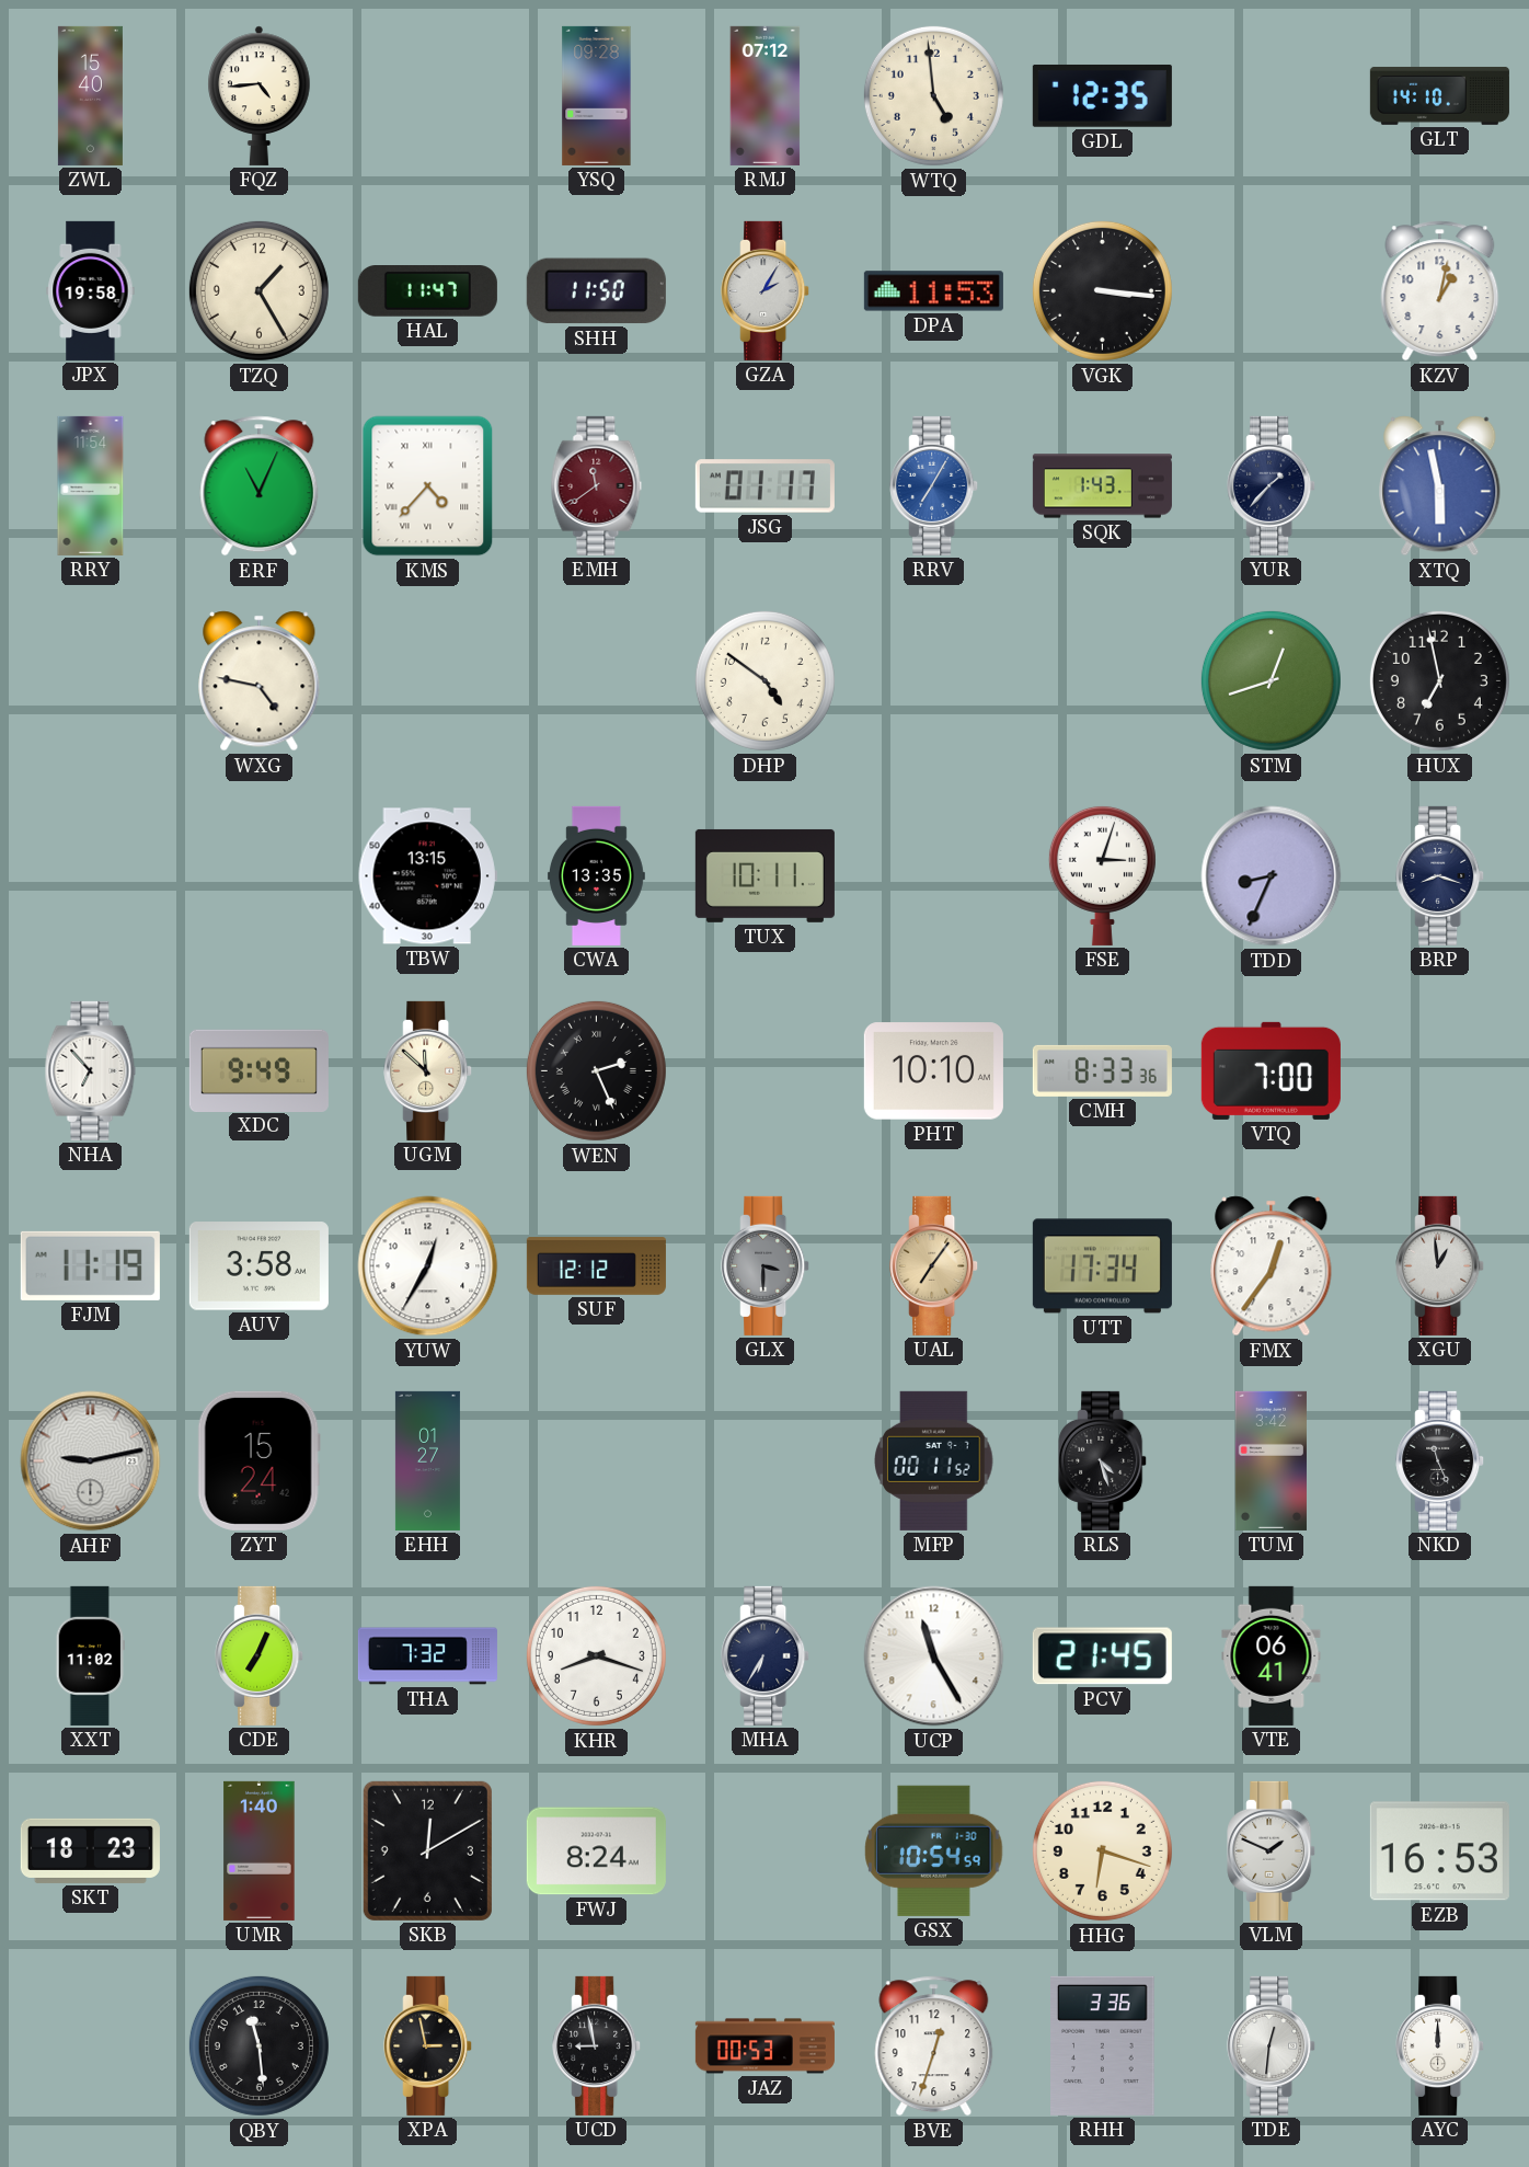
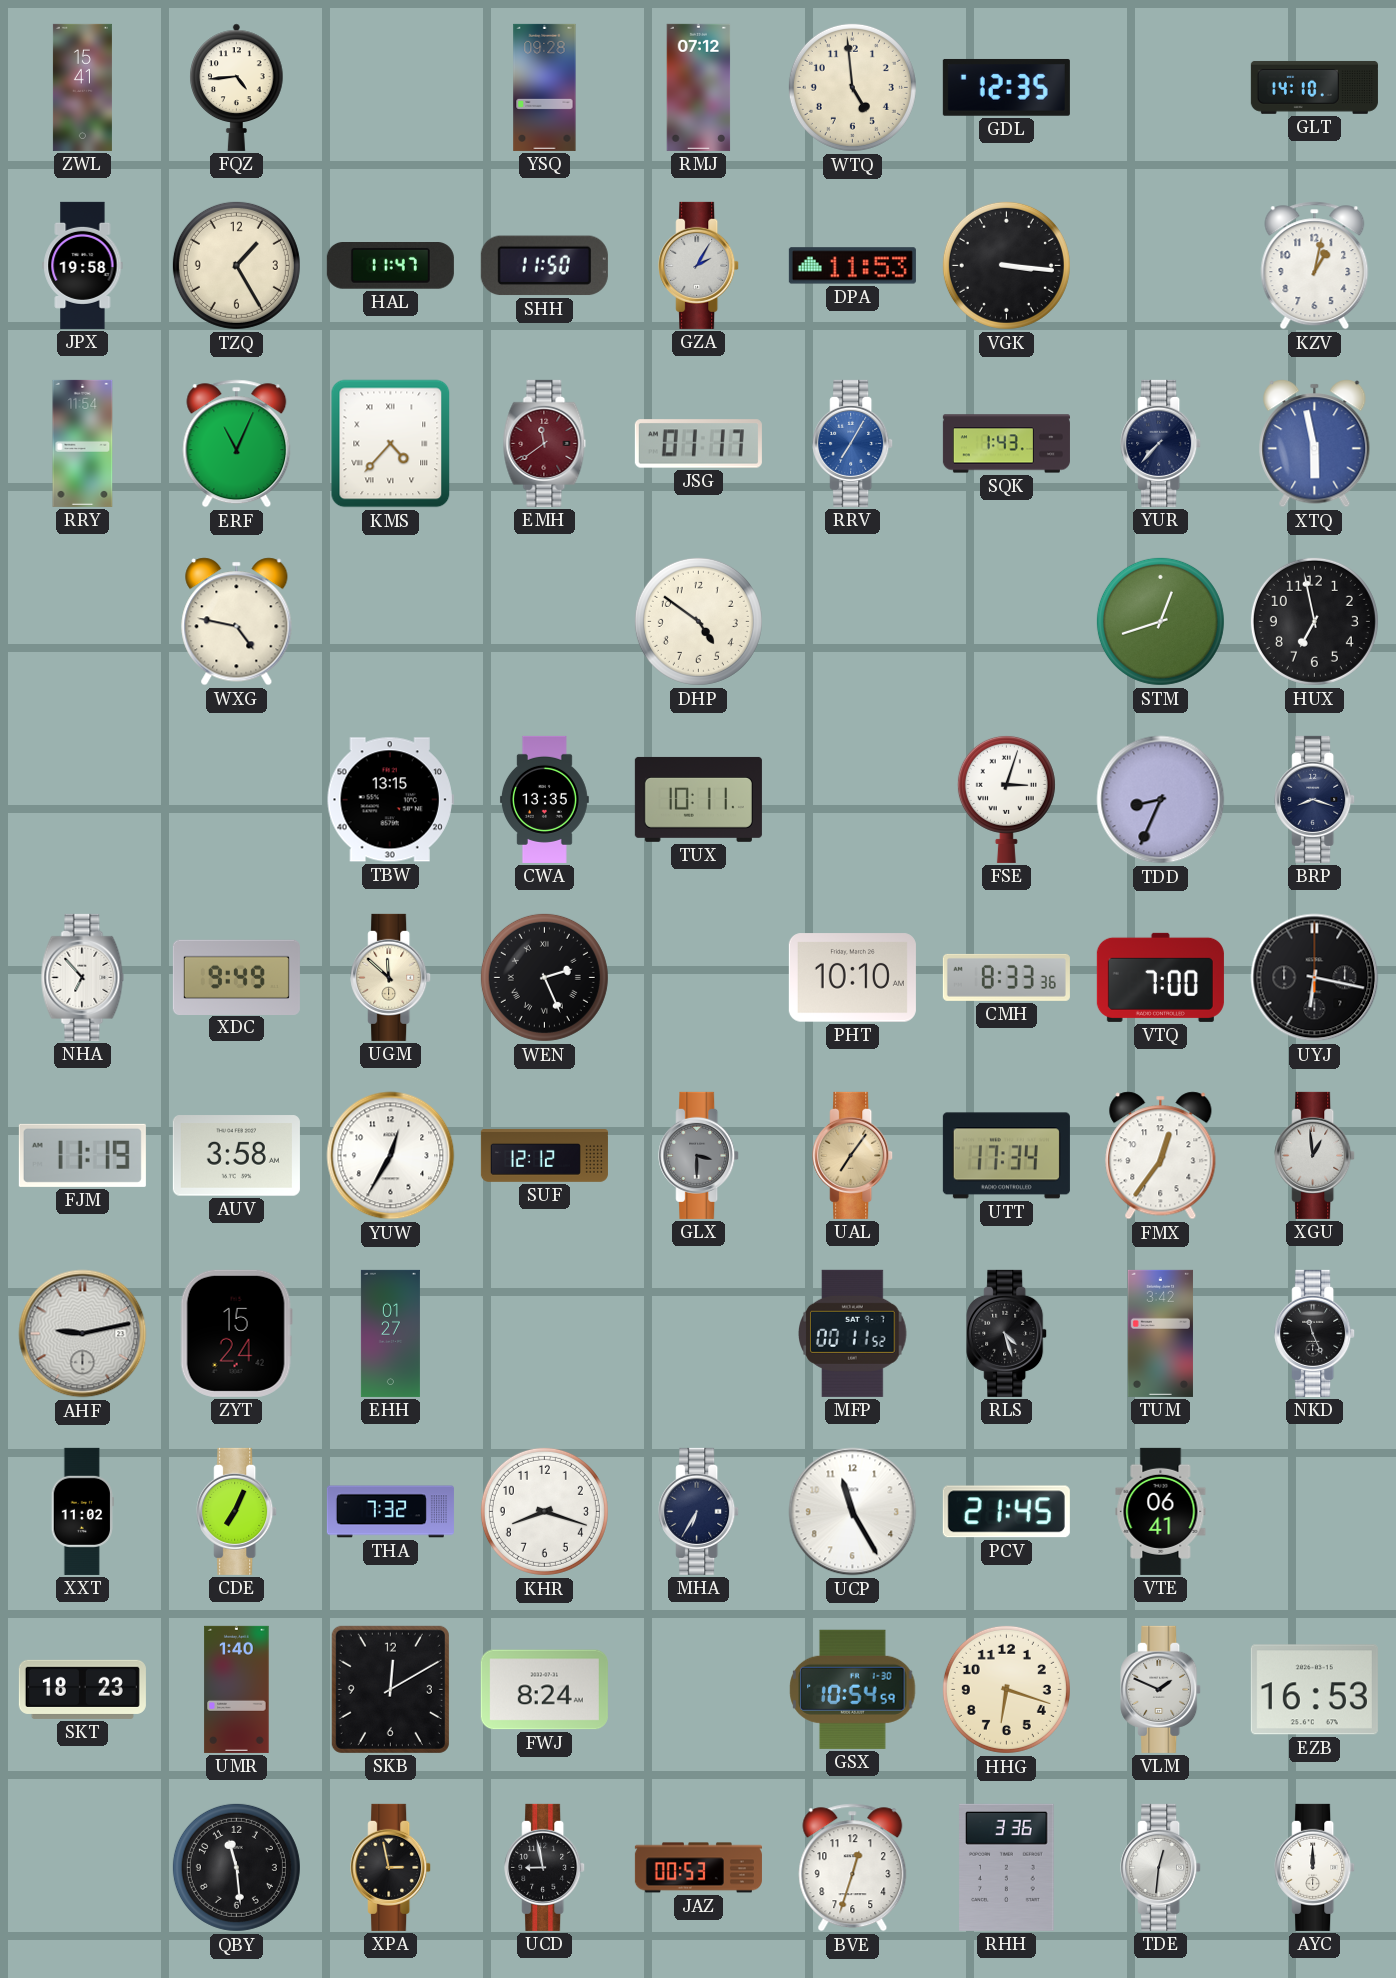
ZWL: 15:40 -> 15:41
YUR: 1:37 -> 7:37
UYJ: none -> 6:17
